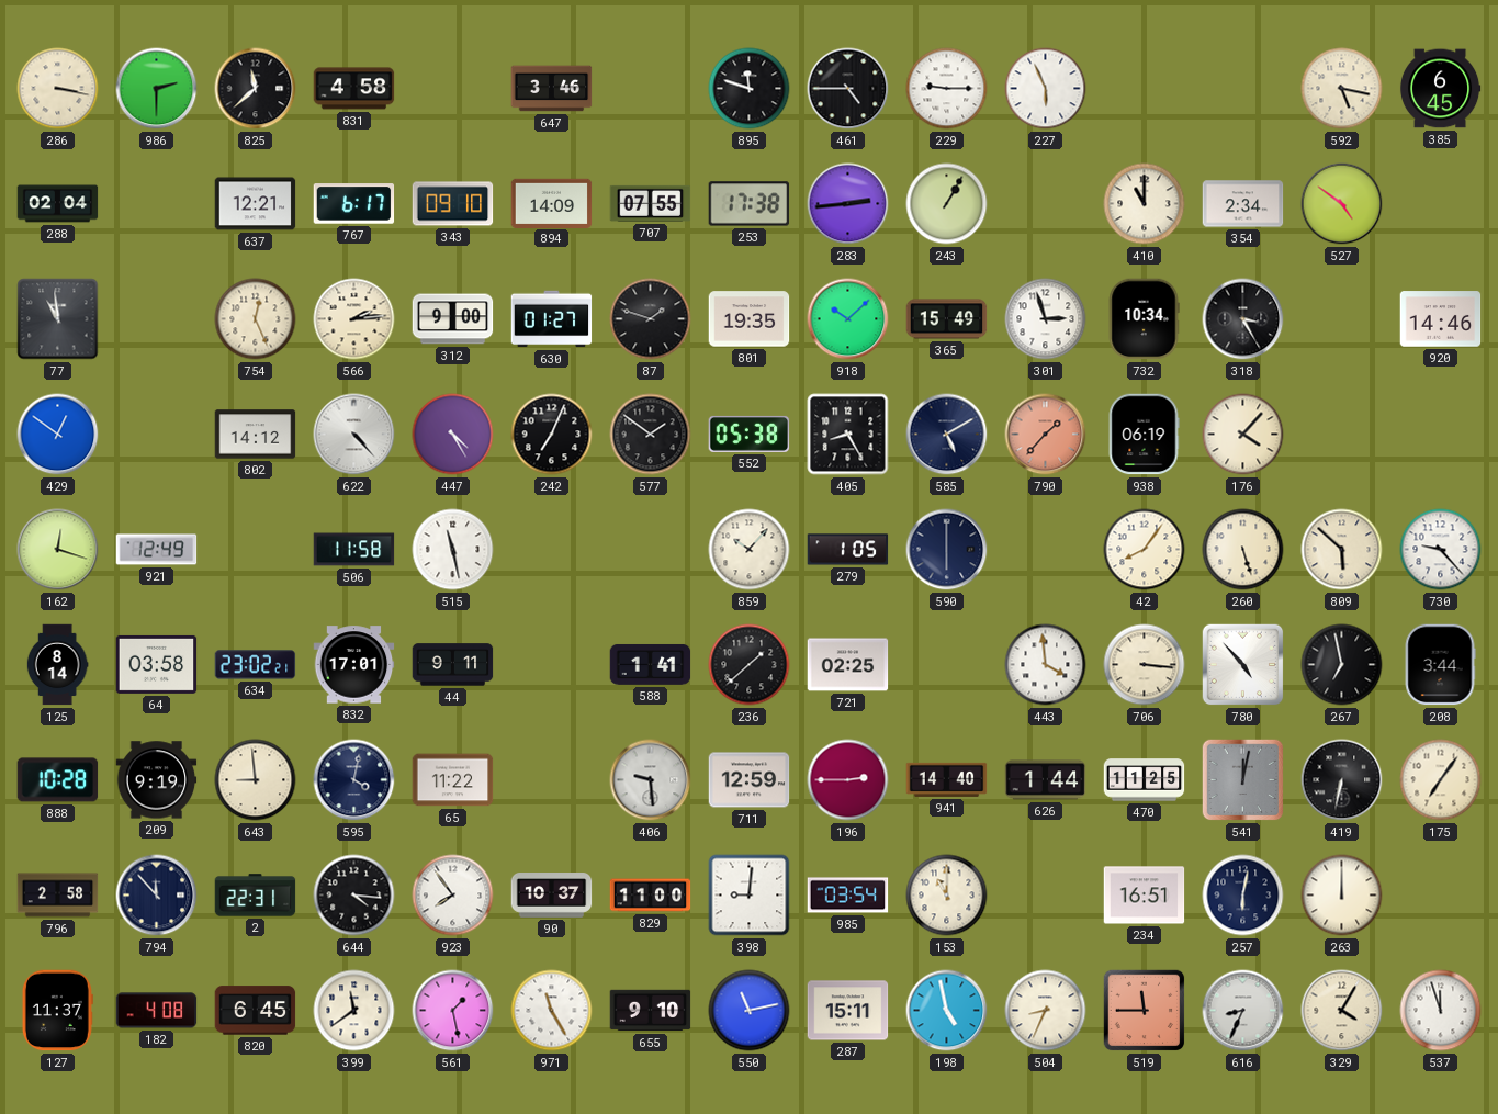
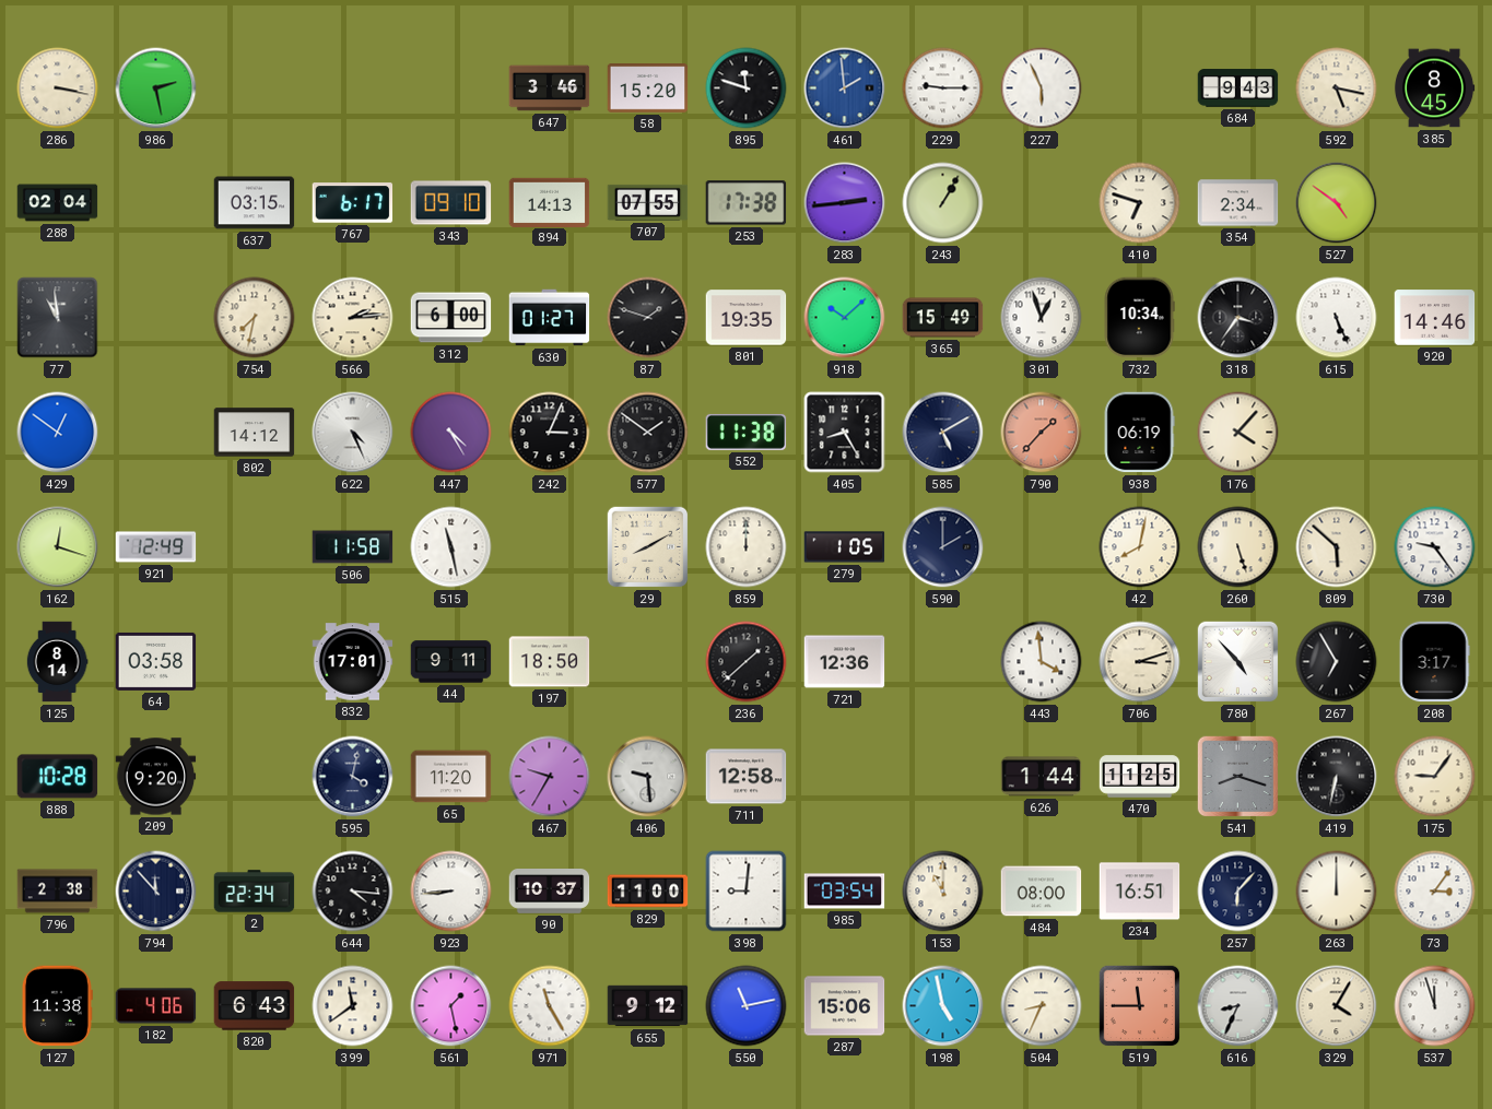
986: 2:30 -> 2:28
825: 11:38 -> none
831: 4:58 -> none
58: none -> 15:20
461: 4:45 -> 1:59
461 dial: black -> blue
684: none -> 9:43
385: 6:45 -> 8:45
637: 12:21 -> 03:15
894: 14:09 -> 14:13
410: 11:00 -> 6:48
754: 12:26 -> 7:32
312: 9:00 -> 6:00
301: 2:57 -> 12:57
318: 3:25 -> 3:36
615: none -> 5:26
622: 4:23 -> 4:26
242: 7:04 -> 3:04
552: 05:38 -> 11:38
29: none -> 8:10
859: 10:07 -> 12:00
590: 6:00 -> 2:00
42: 8:06 -> 8:02
730: 9:23 -> 9:24
634: 23:02 -> none
197: none -> 18:50
588: 1:41 -> none
721: 02:25 -> 12:36
706: 3:16 -> 3:12
267: 6:58 -> 6:55
208: 3:44 -> 3:17
209: 9:19 -> 9:20
643: 8:59 -> none
65: 11:22 -> 11:20
467: none -> 9:35
711: 12:59 -> 12:58
196: 2:45 -> none
941: 14:40 -> none
541: 12:02 -> 8:18
175: 7:06 -> 9:06
796: 2:58 -> 2:38
2: 22:31 -> 22:34
923: 7:54 -> 8:44
484: none -> 08:00
257: 6:02 -> 6:07
73: none -> 3:06
127: 11:37 -> 11:38
182: 4:08 -> 4:06
820: 6:45 -> 6:43
655: 9:10 -> 9:12
287: 15:11 -> 15:06
